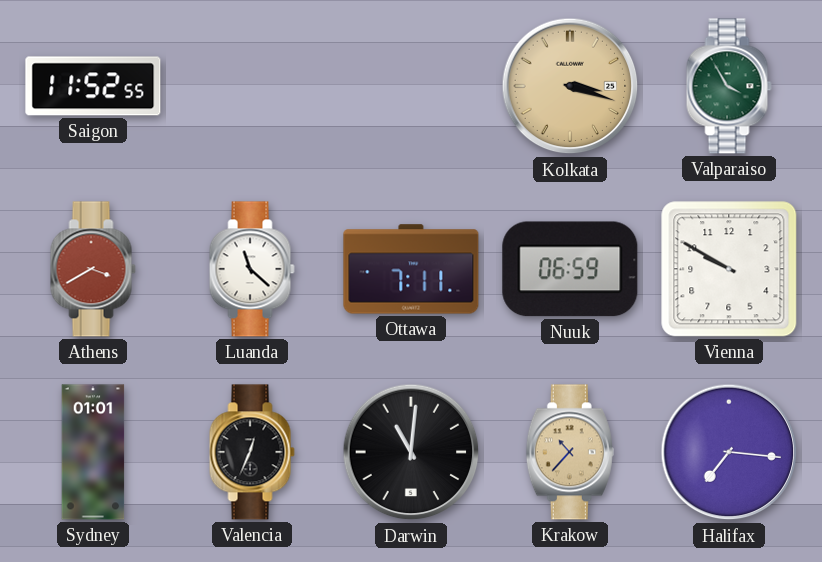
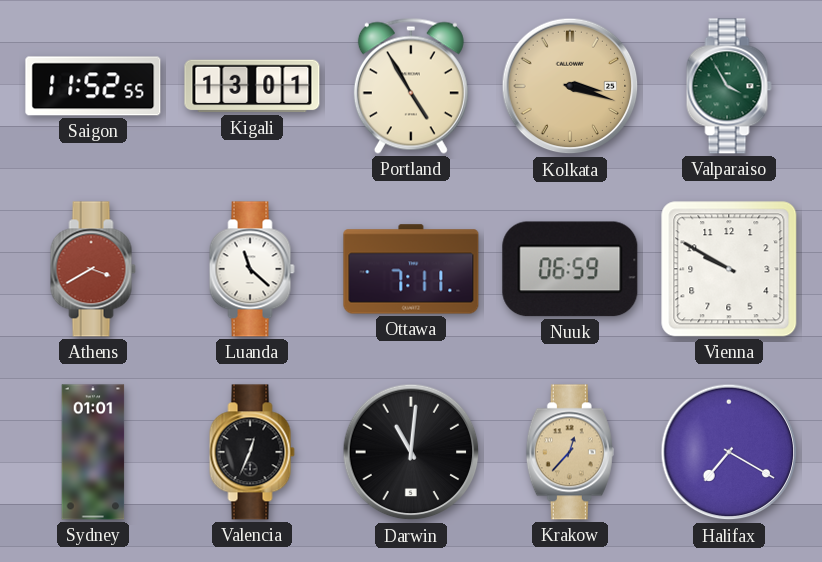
Kigali: none -> 13:01
Portland: none -> 4:55
Krakow: 10:37 -> 12:37
Halifax: 7:16 -> 7:20
